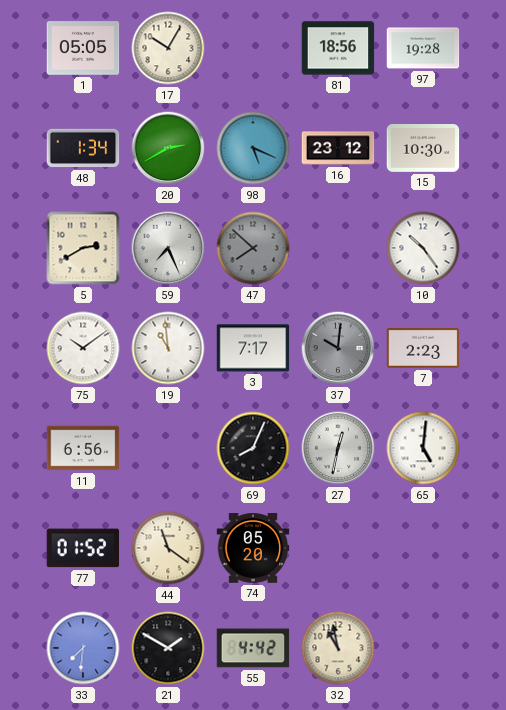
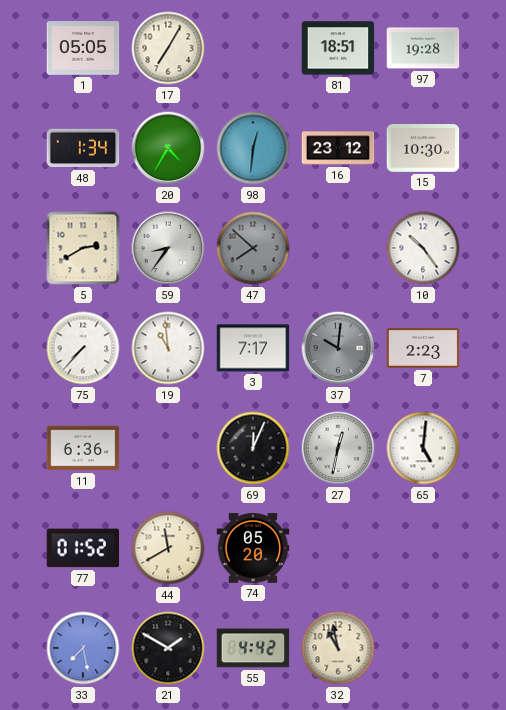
17: 10:05 -> 7:05
81: 18:56 -> 18:51
20: 2:40 -> 4:35
98: 5:19 -> 12:31
59: 7:26 -> 8:36
75: 10:09 -> 7:37
11: 6:56 -> 6:36
69: 8:04 -> 12:04
44: 11:21 -> 11:40
33: 7:31 -> 7:28
